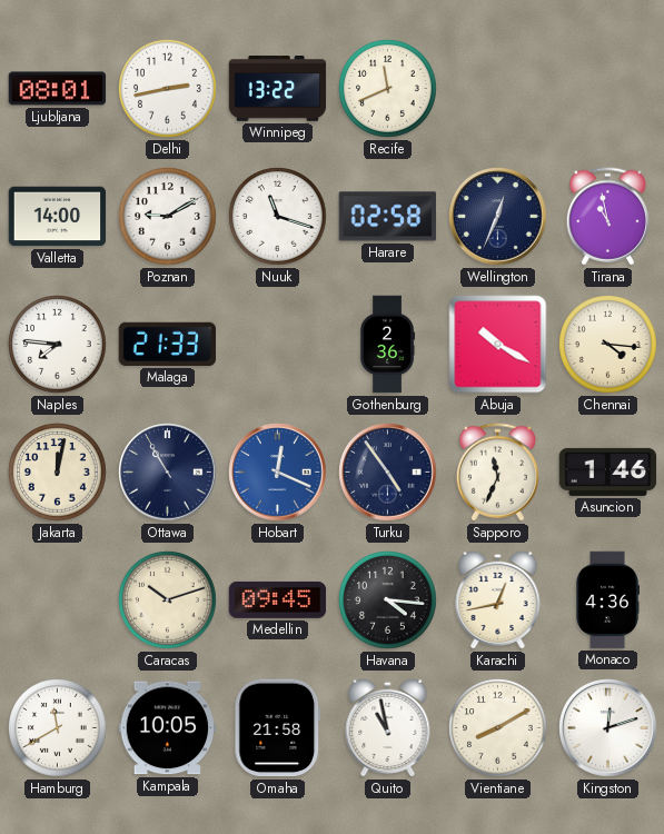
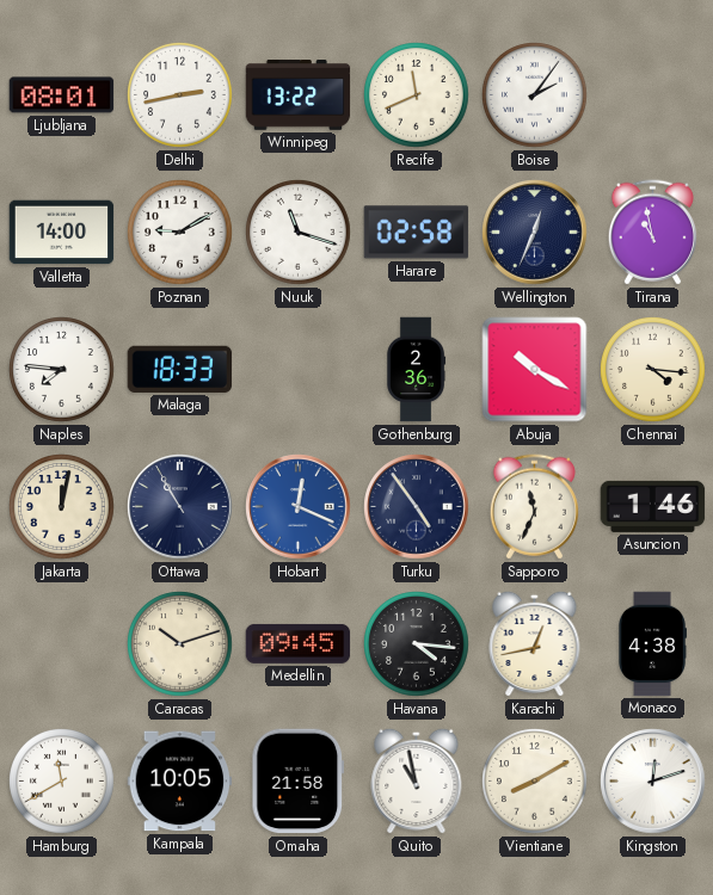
Boise: none -> 2:06
Malaga: 21:33 -> 18:33
Monaco: 4:36 -> 4:38
